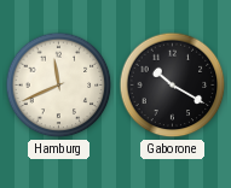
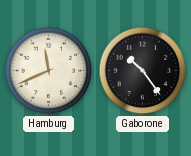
Gaborone: 10:20 -> 10:24
